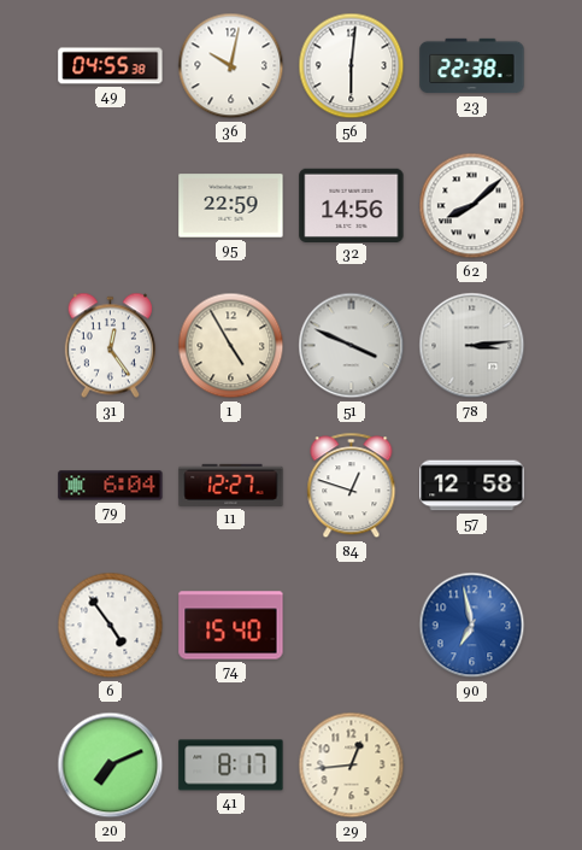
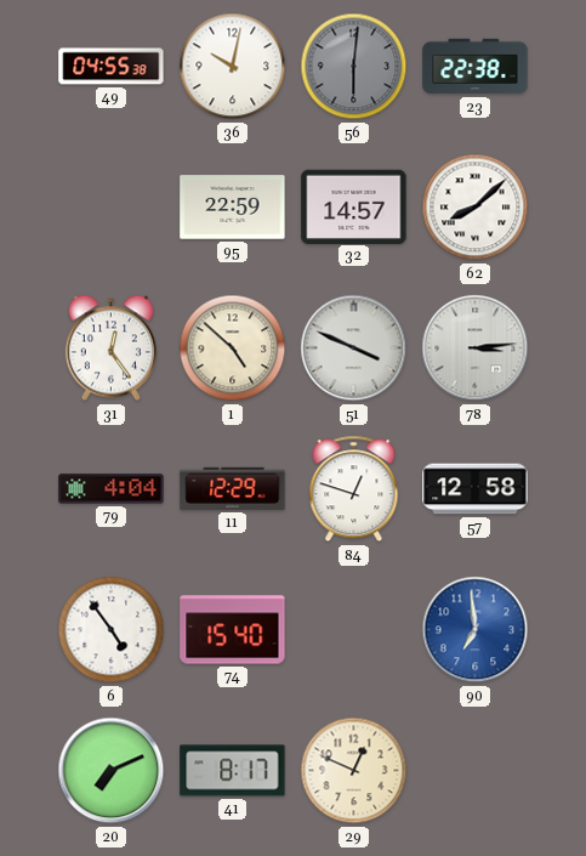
56 dial: white -> grey
32: 14:56 -> 14:57
1: 4:55 -> 4:52
79: 6:04 -> 4:04
11: 12:27 -> 12:29
90: 6:58 -> 6:59
29: 12:44 -> 12:49
